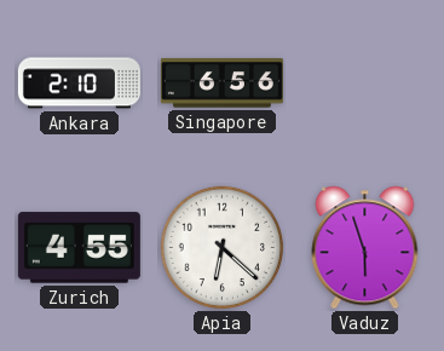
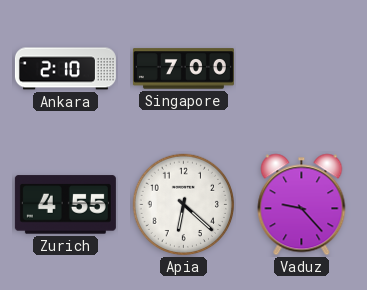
Singapore: 6:56 -> 7:00
Vaduz: 5:57 -> 9:23
